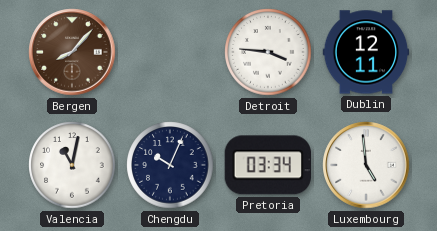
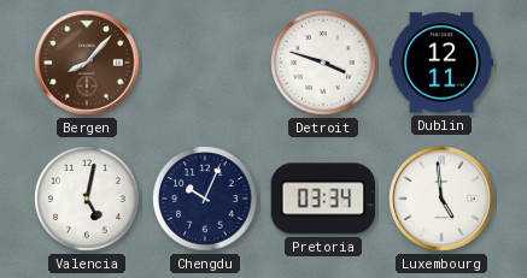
Detroit: 3:46 -> 3:48
Valencia: 11:02 -> 5:02
